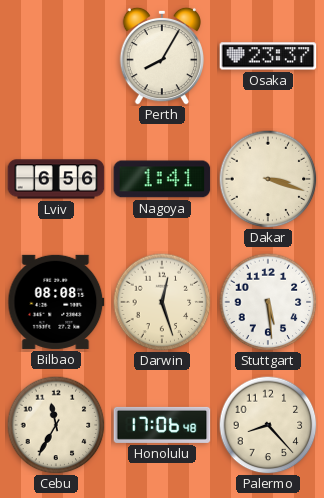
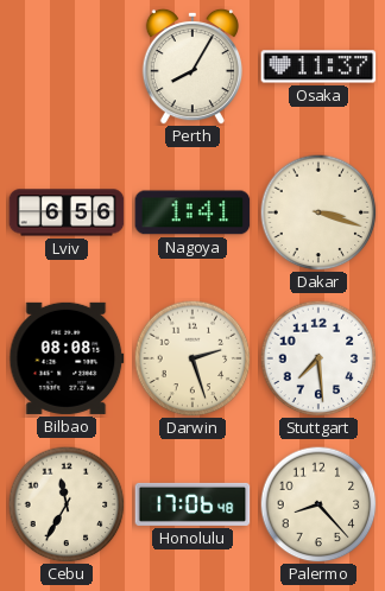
Osaka: 23:37 -> 11:37
Darwin: 12:27 -> 2:27
Stuttgart: 5:29 -> 7:29
